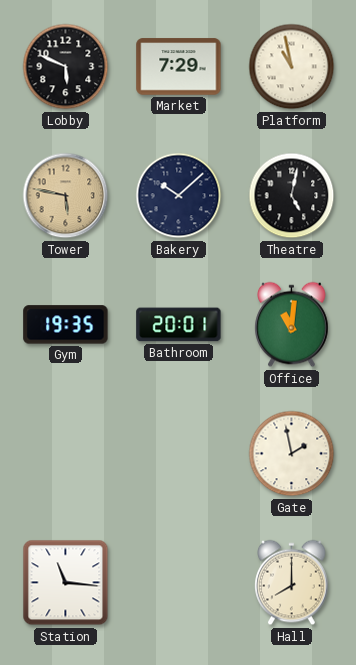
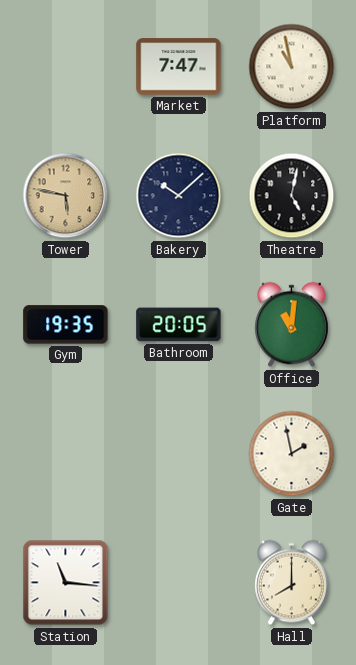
Lobby: 5:49 -> none
Market: 7:29 -> 7:47
Bathroom: 20:01 -> 20:05
